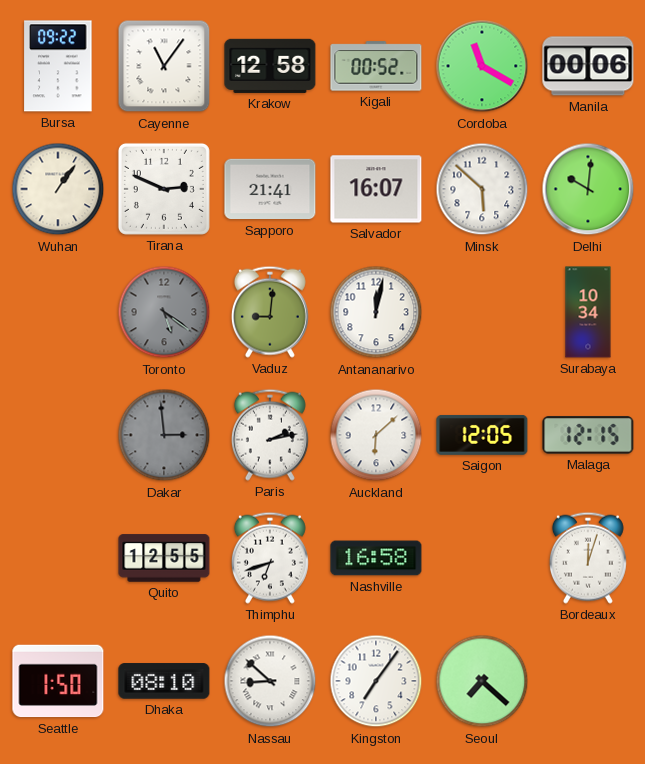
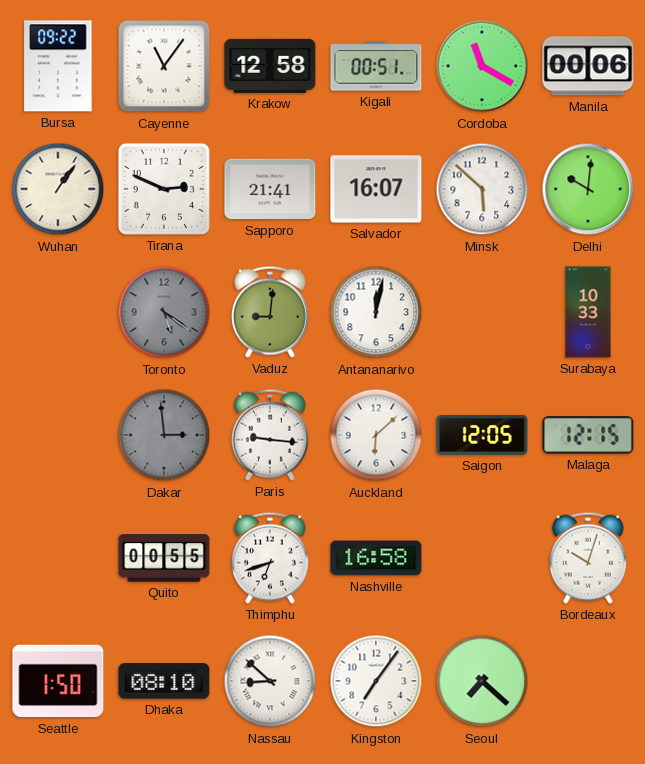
Kigali: 00:52 -> 00:51
Surabaya: 10:34 -> 10:33
Paris: 2:13 -> 9:16
Quito: 12:55 -> 00:55
Bordeaux: 12:03 -> 10:03
